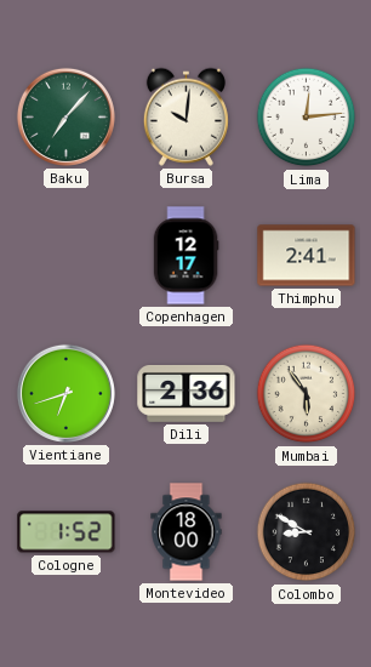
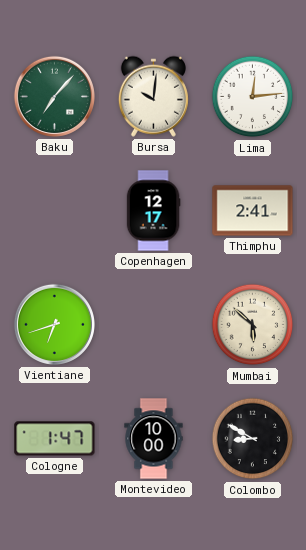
Dili: 2:36 -> none
Mumbai: 5:54 -> 5:52
Cologne: 1:52 -> 1:47
Montevideo: 18:00 -> 10:00
